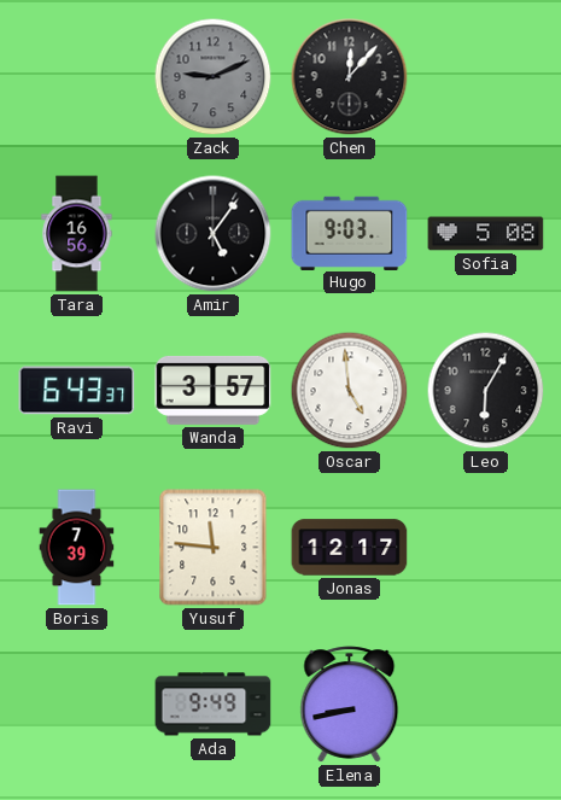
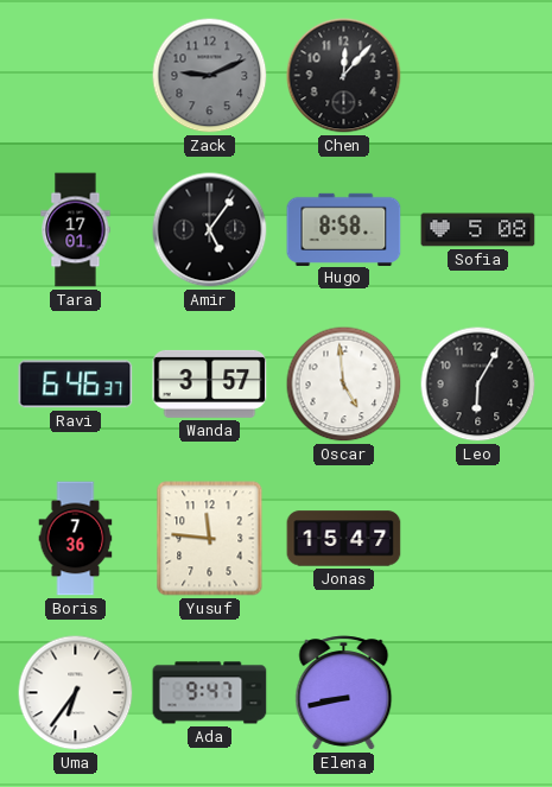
Tara: 16:56 -> 17:01
Hugo: 9:03 -> 8:58
Ravi: 6:43 -> 6:46
Boris: 7:39 -> 7:36
Jonas: 12:17 -> 15:47
Uma: none -> 6:36
Ada: 9:49 -> 9:47
